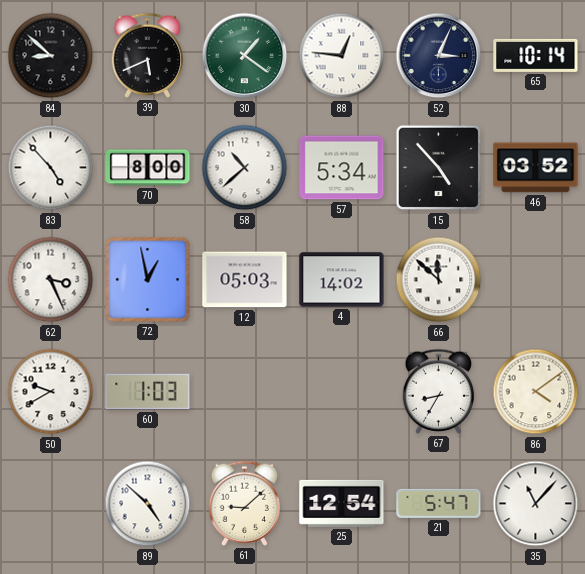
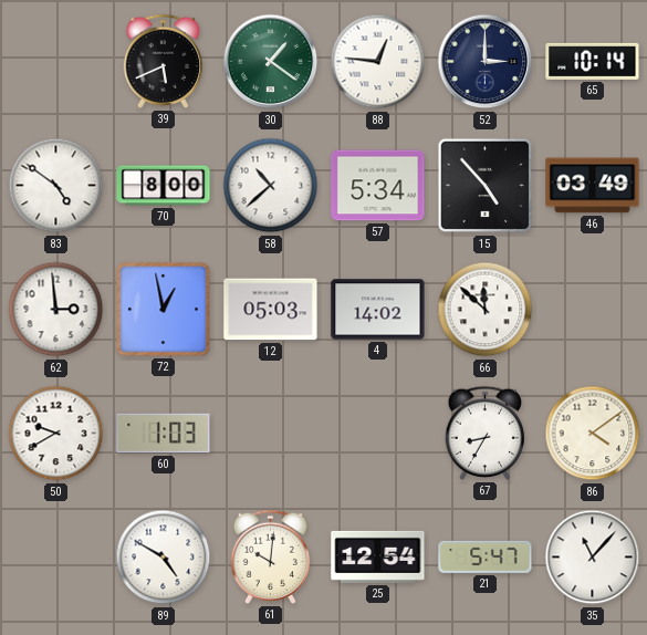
84: 8:52 -> none
52: 3:04 -> 3:00
83: 4:53 -> 4:51
46: 03:52 -> 03:49
62: 3:26 -> 2:59
89: 4:52 -> 4:50
61: 9:08 -> 10:01
